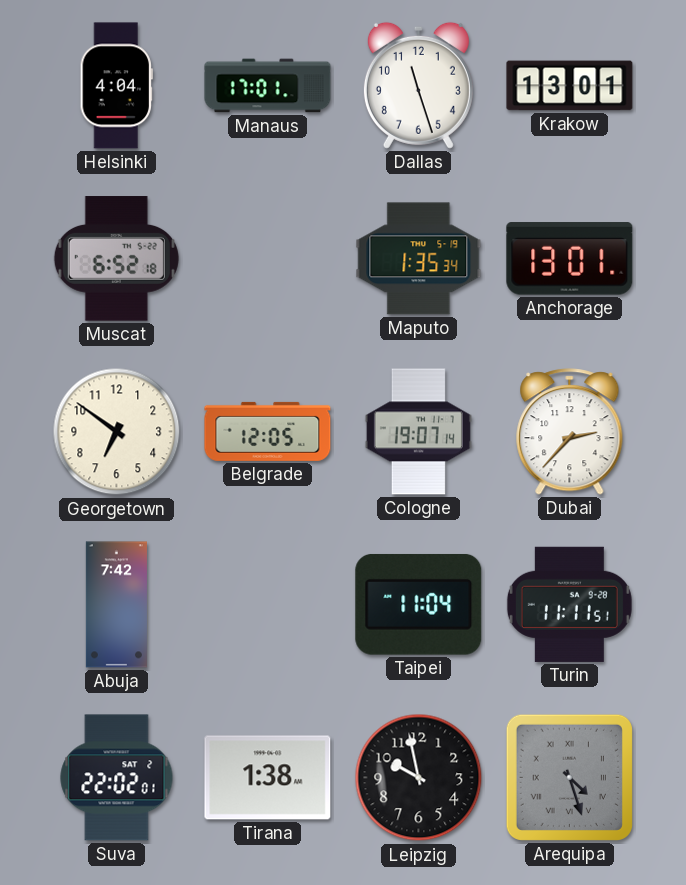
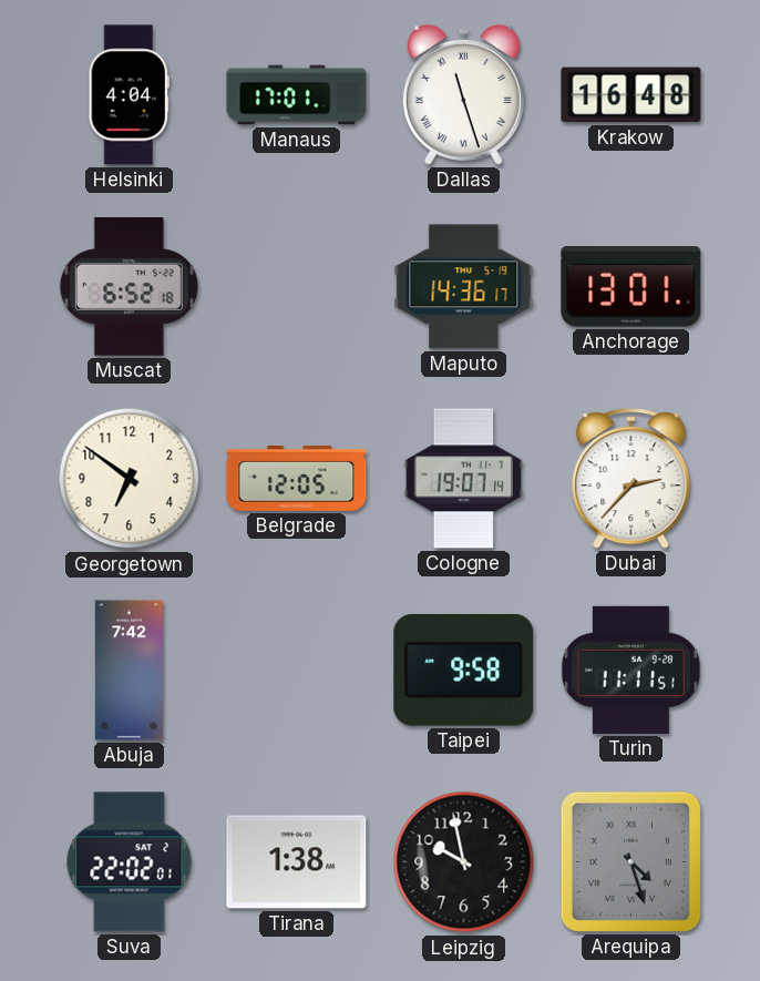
Dallas numerals: Arabic -> Roman
Krakow: 13:01 -> 16:48
Maputo: 1:35 -> 14:36
Taipei: 11:04 -> 9:58
